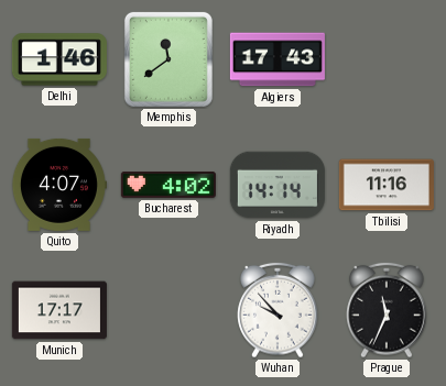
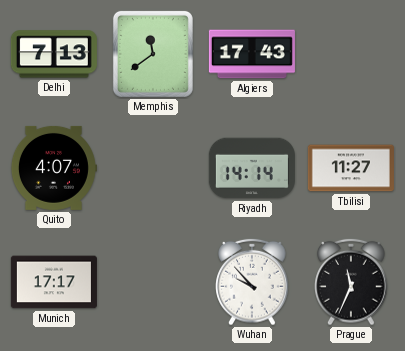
Delhi: 1:46 -> 7:13
Bucharest: 4:02 -> none
Tbilisi: 11:16 -> 11:27
